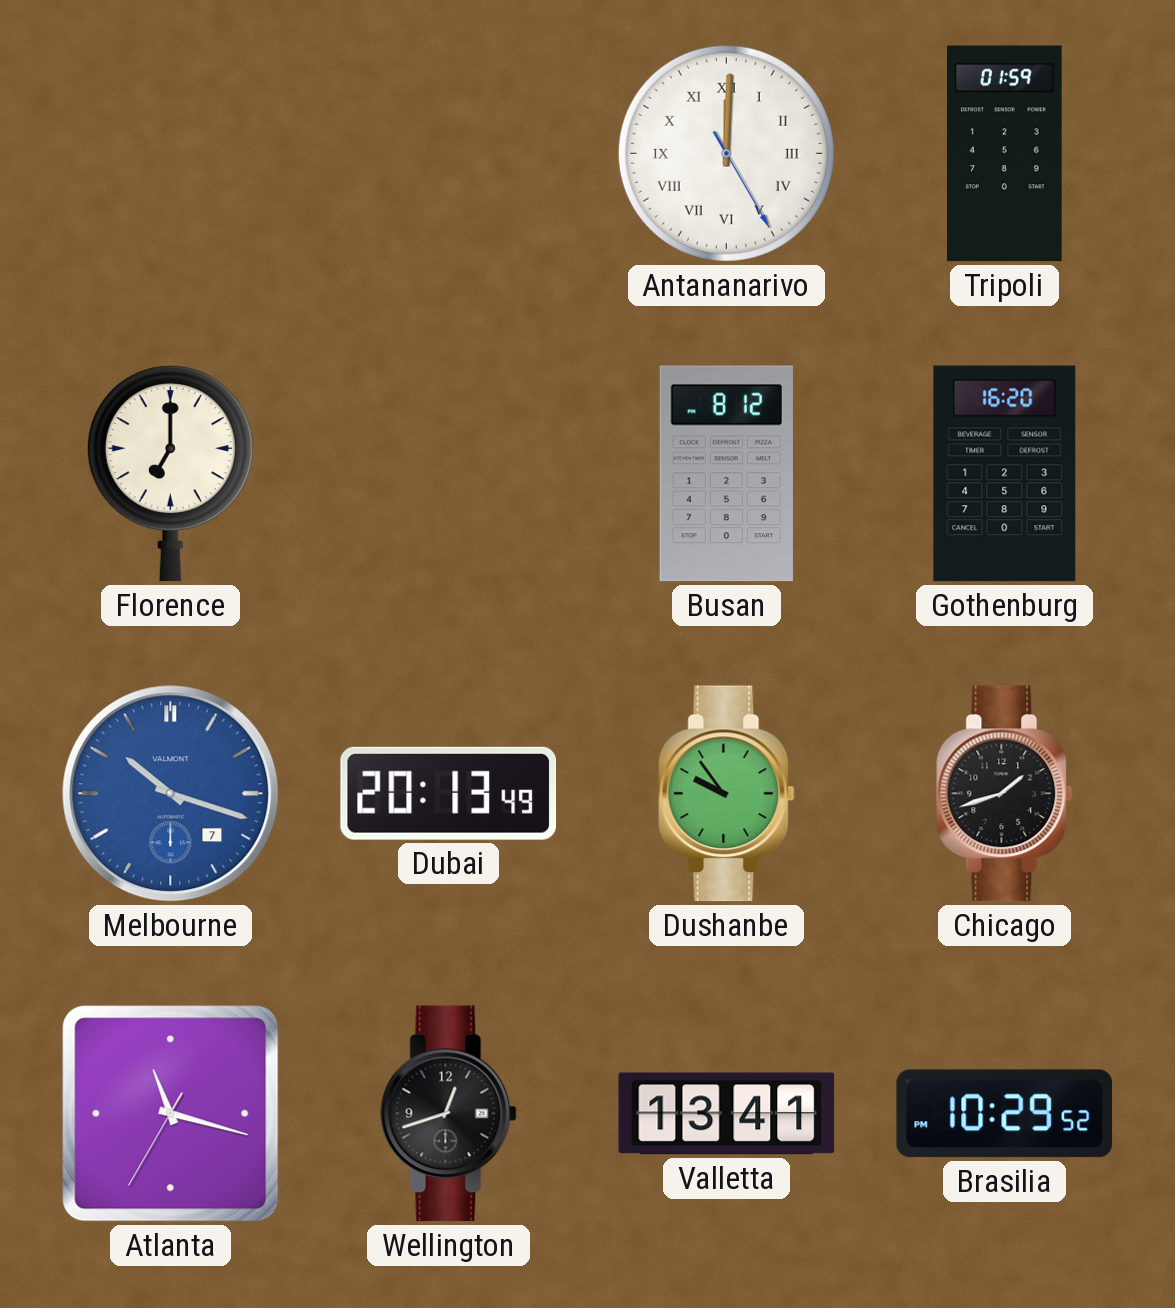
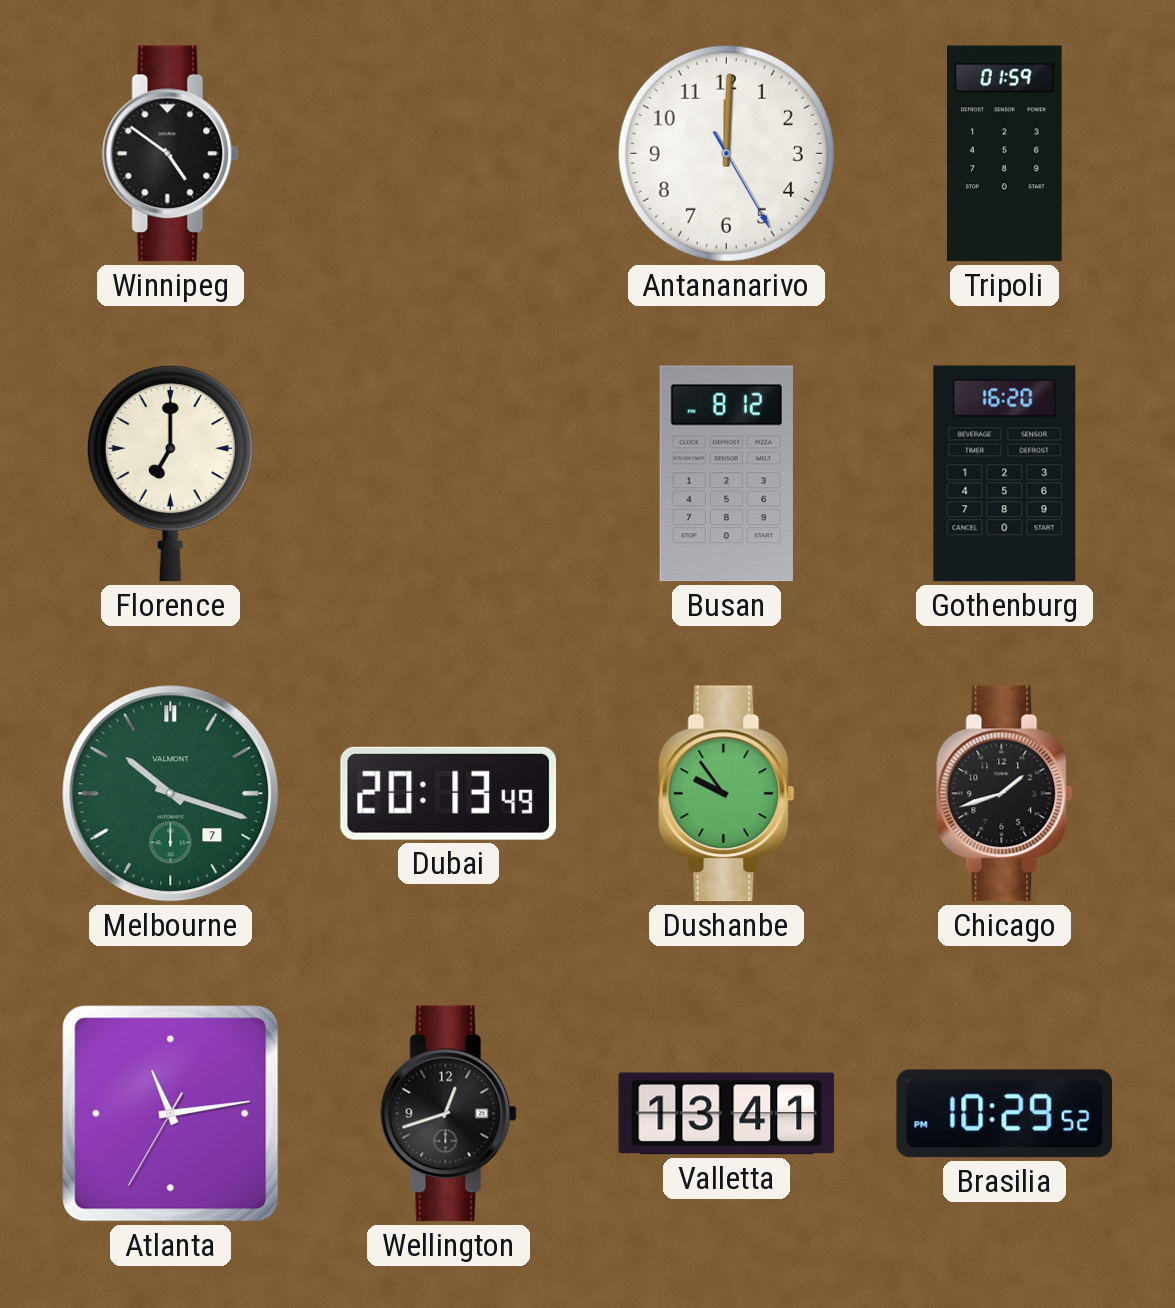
Winnipeg: none -> 4:51
Antananarivo numerals: Roman -> Arabic
Melbourne dial: blue -> green
Atlanta: 11:17 -> 11:13
